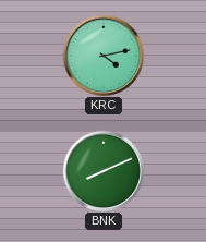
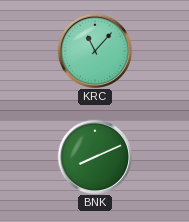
KRC: 4:13 -> 11:07
